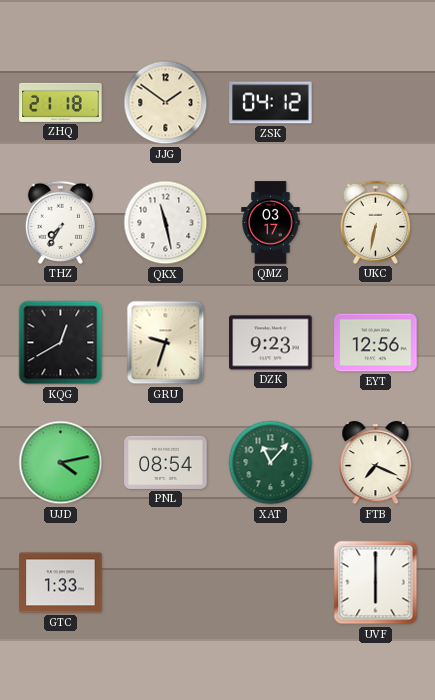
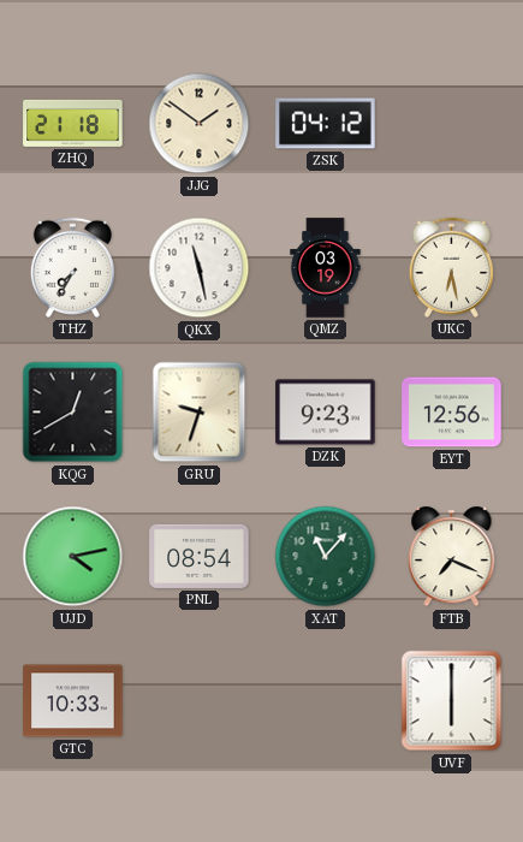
QMZ: 03:17 -> 03:19
UKC: 6:32 -> 6:28
GTC: 1:33 -> 10:33
